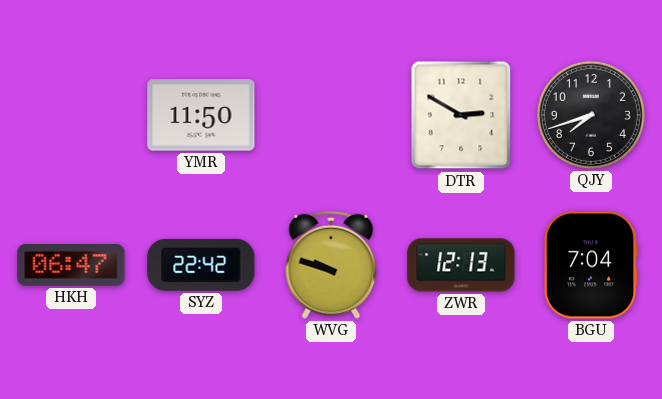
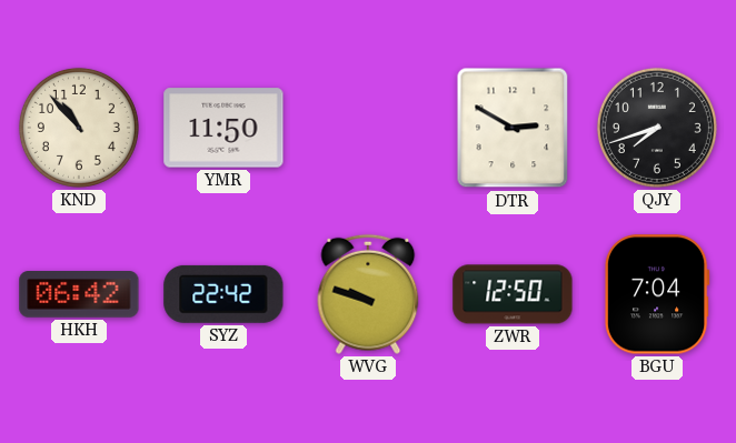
KND: none -> 10:53
HKH: 06:47 -> 06:42
ZWR: 12:13 -> 12:50
